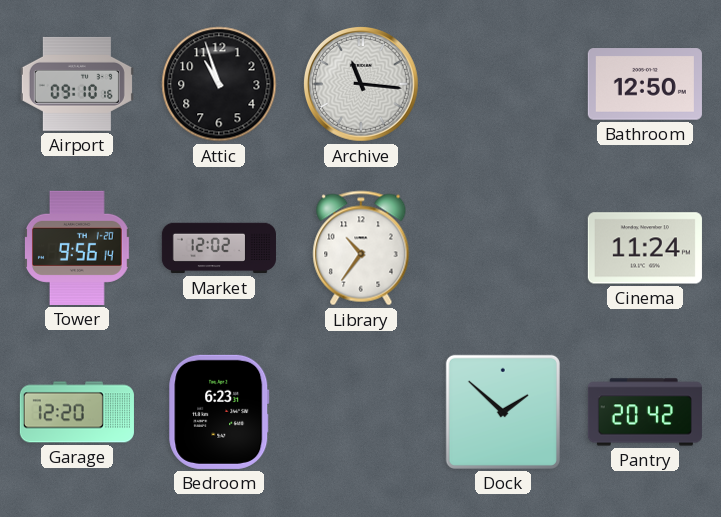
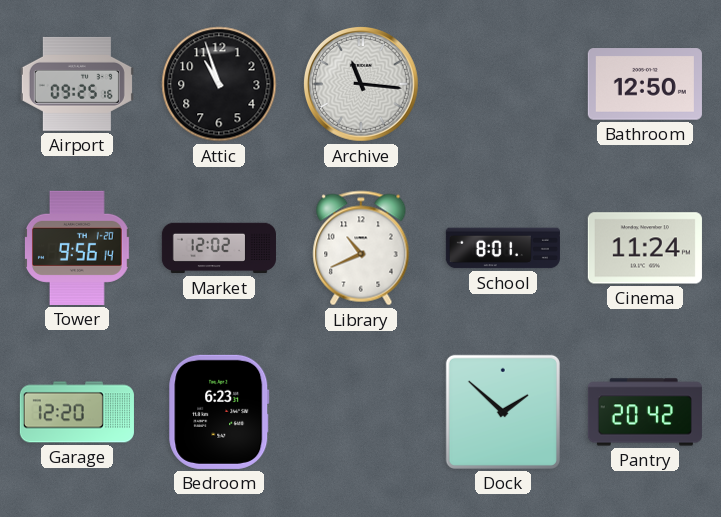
Airport: 09:10 -> 09:25
Library: 10:36 -> 10:41
School: none -> 8:01
